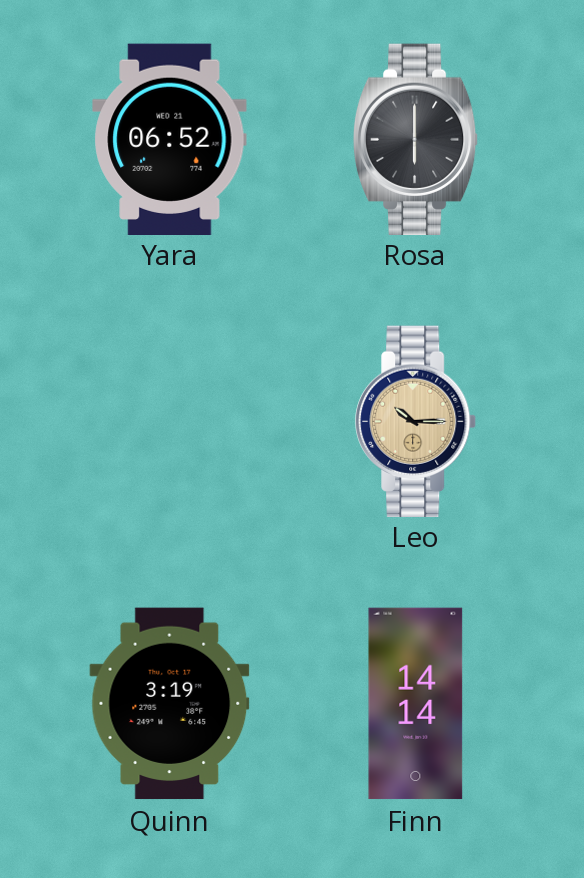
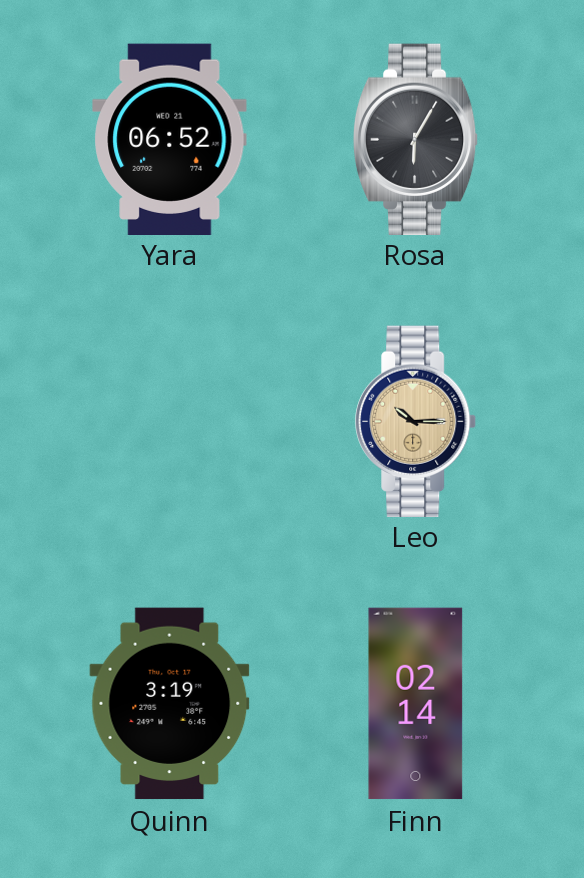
Rosa: 6:00 -> 6:05
Finn: 14:14 -> 02:14
